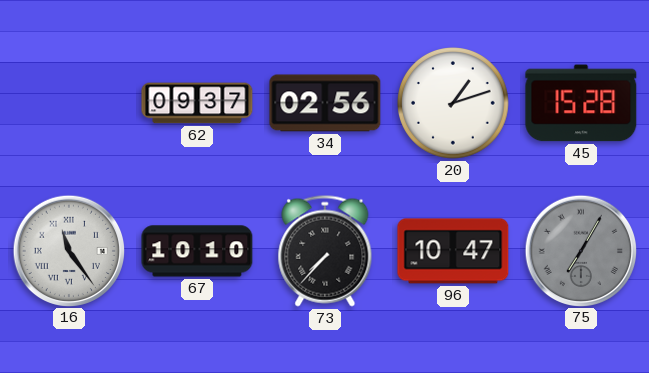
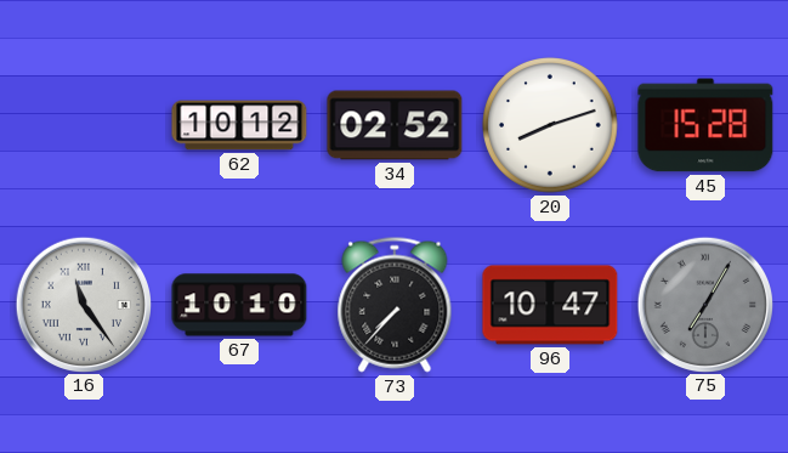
62: 09:37 -> 10:12
34: 02:56 -> 02:52
20: 1:12 -> 8:12
